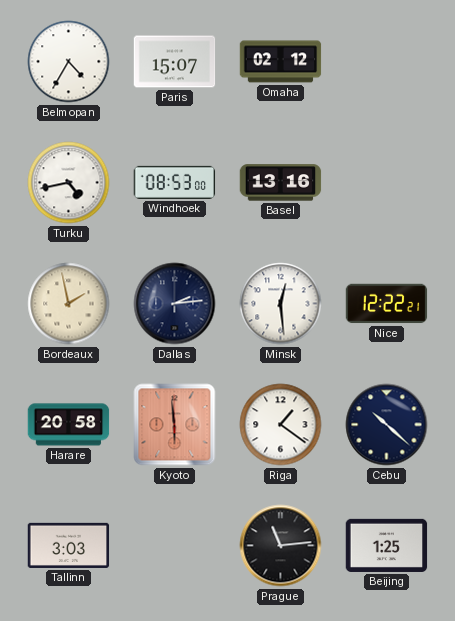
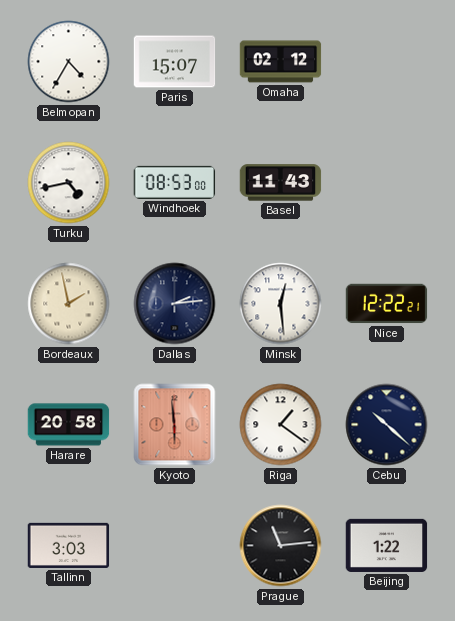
Basel: 13:16 -> 11:43
Beijing: 1:25 -> 1:22
